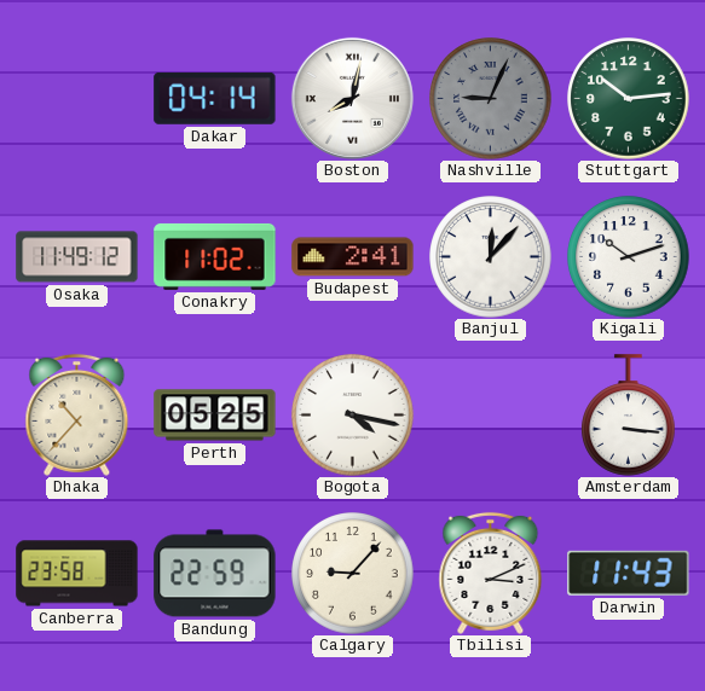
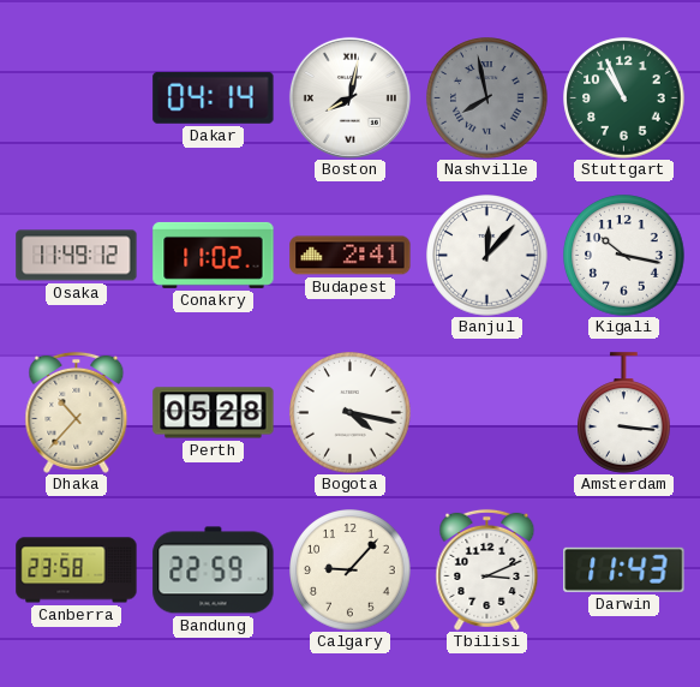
Nashville: 9:04 -> 7:58
Stuttgart: 10:14 -> 10:56
Kigali: 10:12 -> 10:17
Perth: 05:25 -> 05:28
